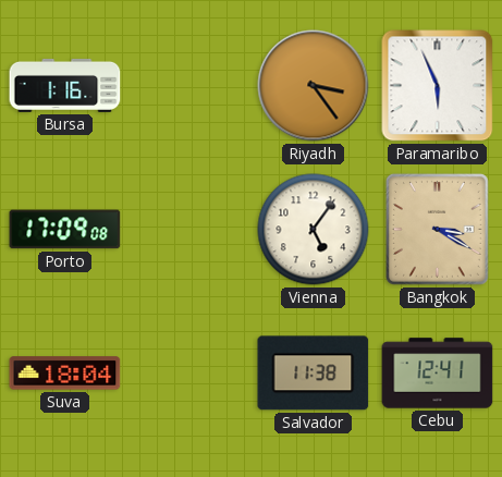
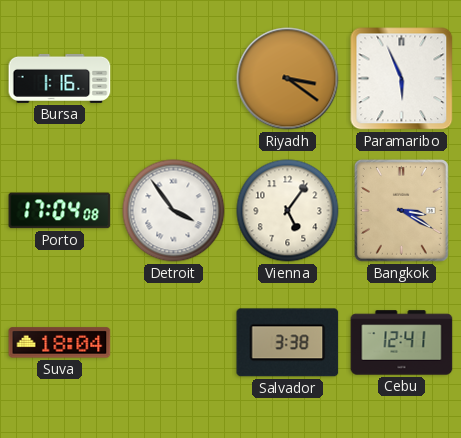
Riyadh: 3:24 -> 3:21
Porto: 17:09 -> 17:04
Detroit: none -> 3:54
Salvador: 11:38 -> 3:38
